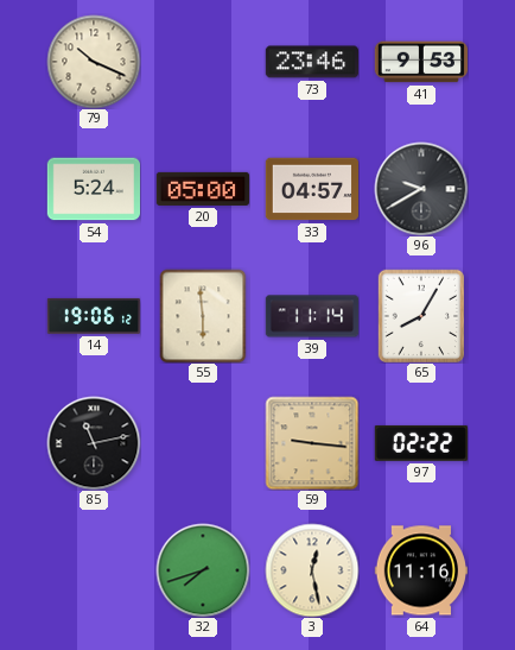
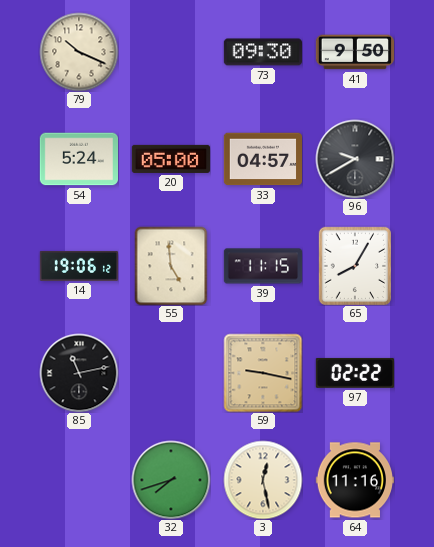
73: 23:46 -> 09:30
41: 9:53 -> 9:50
55: 5:59 -> 4:59
39: 11:14 -> 11:15
59: 9:16 -> 9:17
